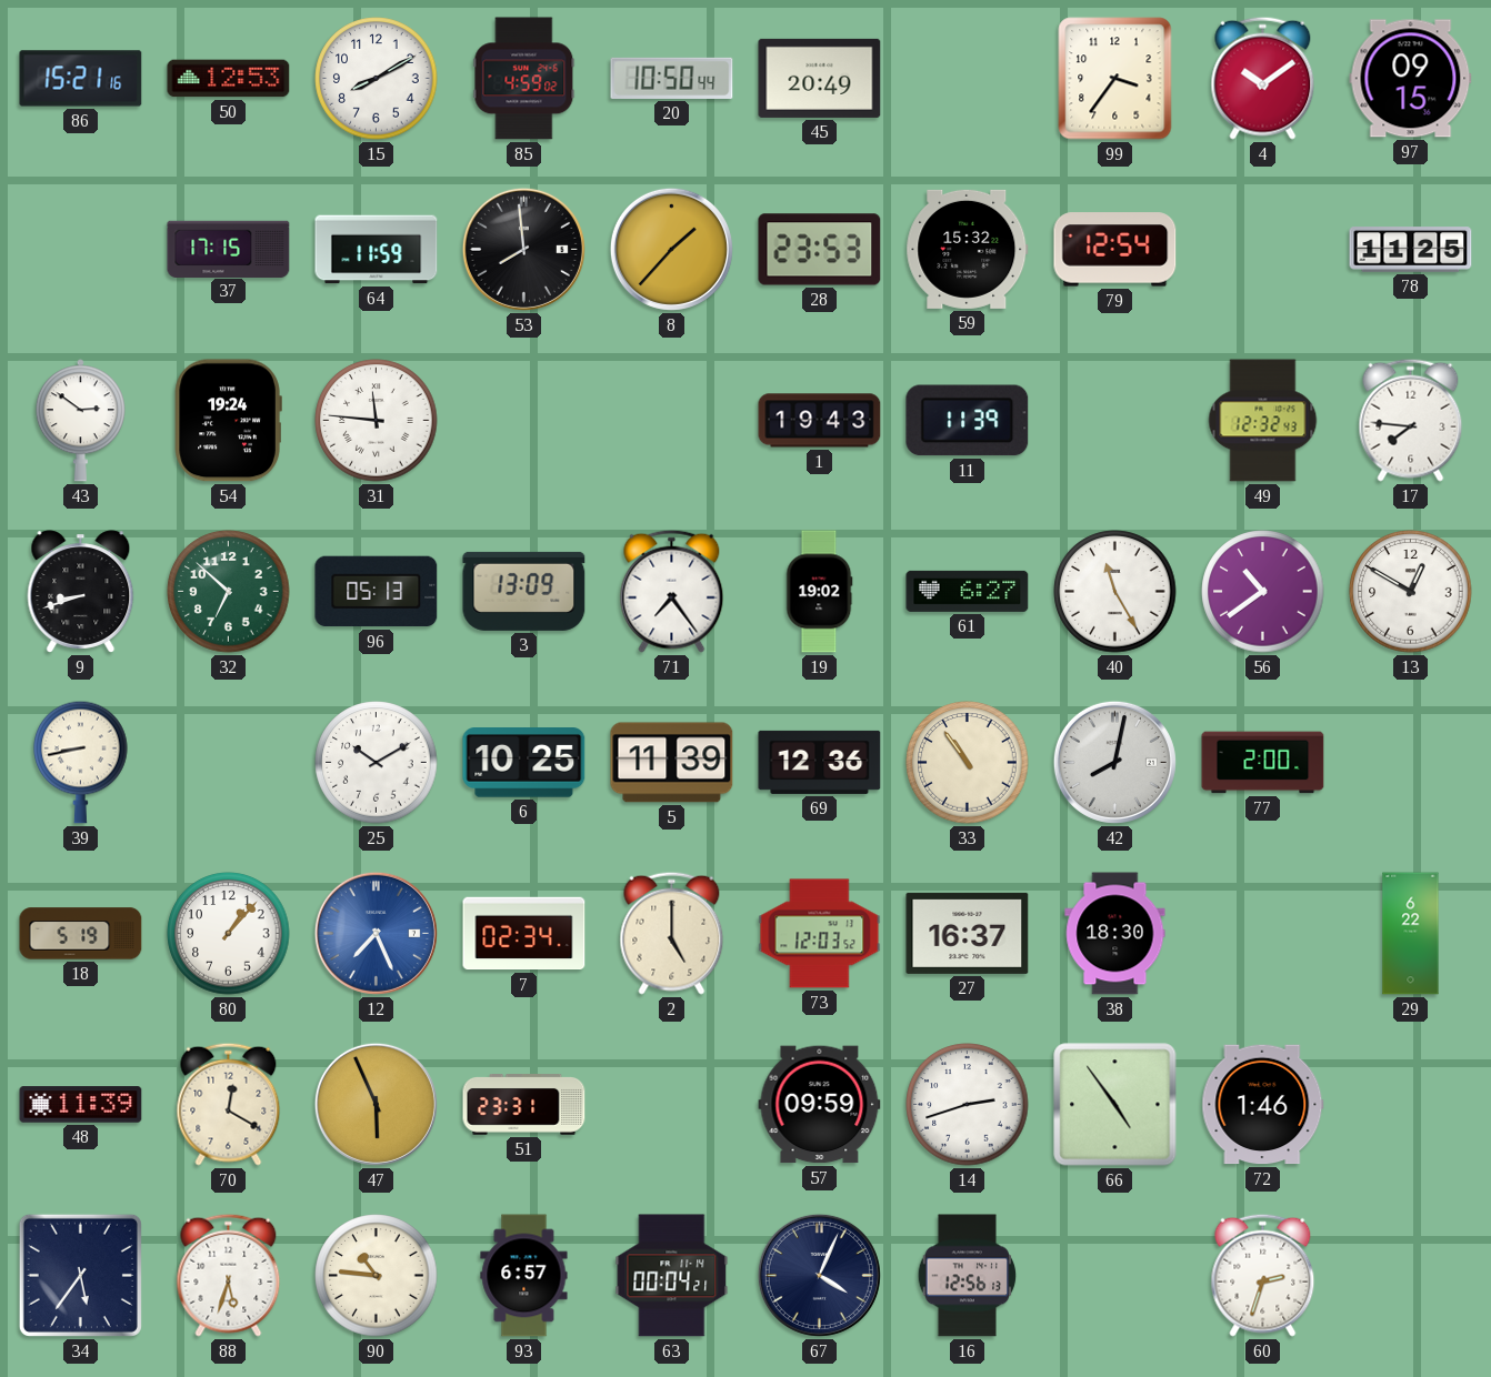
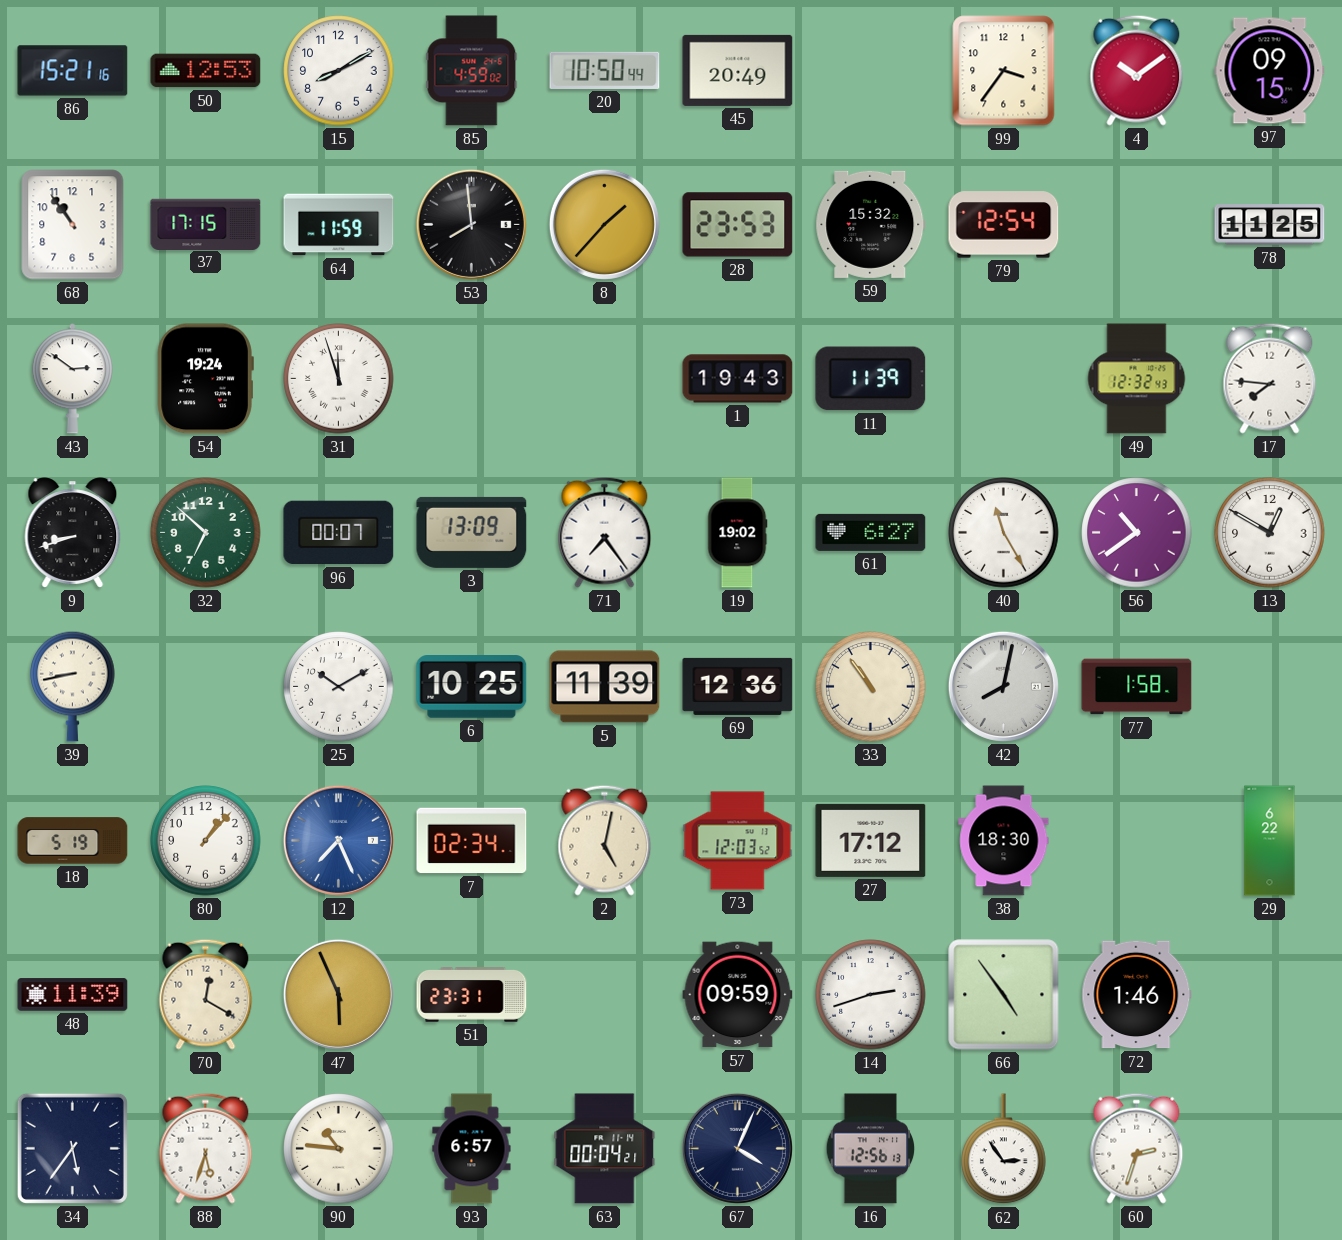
68: none -> 10:54
31: 11:46 -> 11:57
96: 05:13 -> 00:07
77: 2:00 -> 1:58
2: 5:00 -> 5:02
27: 16:37 -> 17:12
62: none -> 2:54
